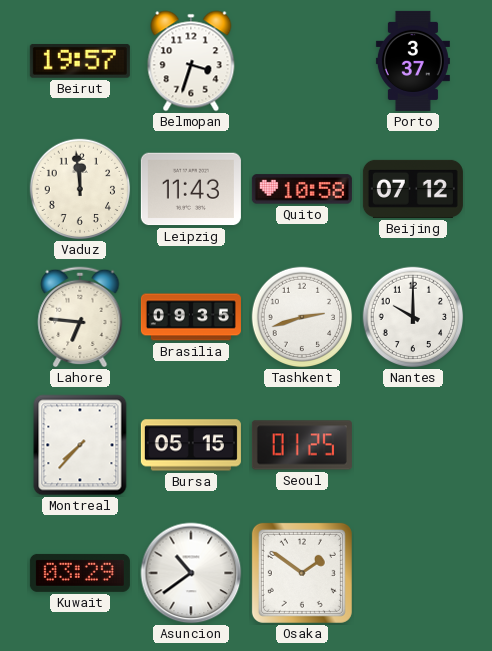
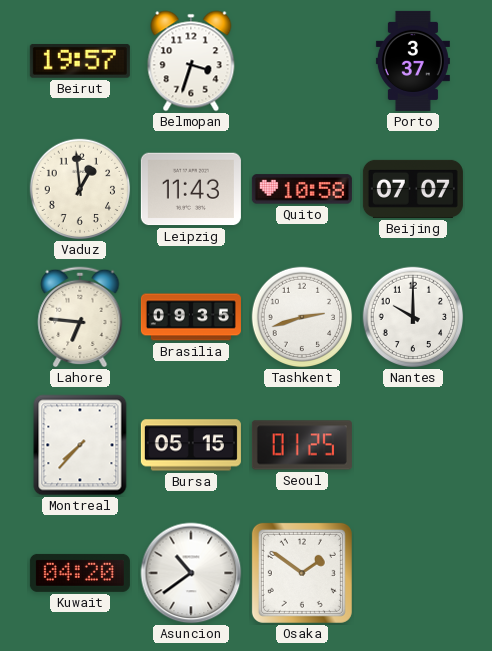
Vaduz: 11:59 -> 12:59
Beijing: 07:12 -> 07:07
Kuwait: 03:29 -> 04:20
